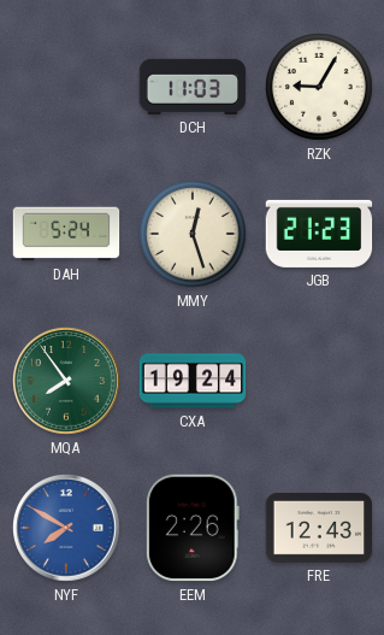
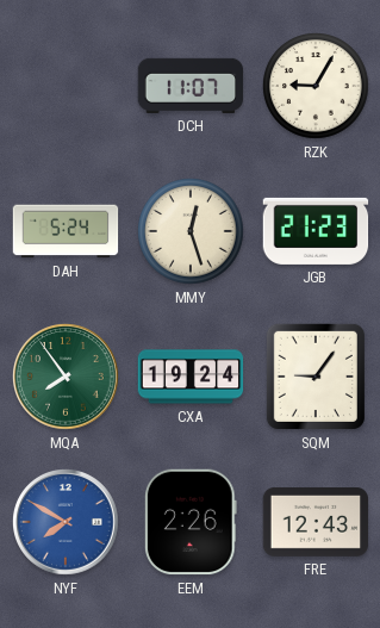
DCH: 11:03 -> 11:07
SQM: none -> 9:06
